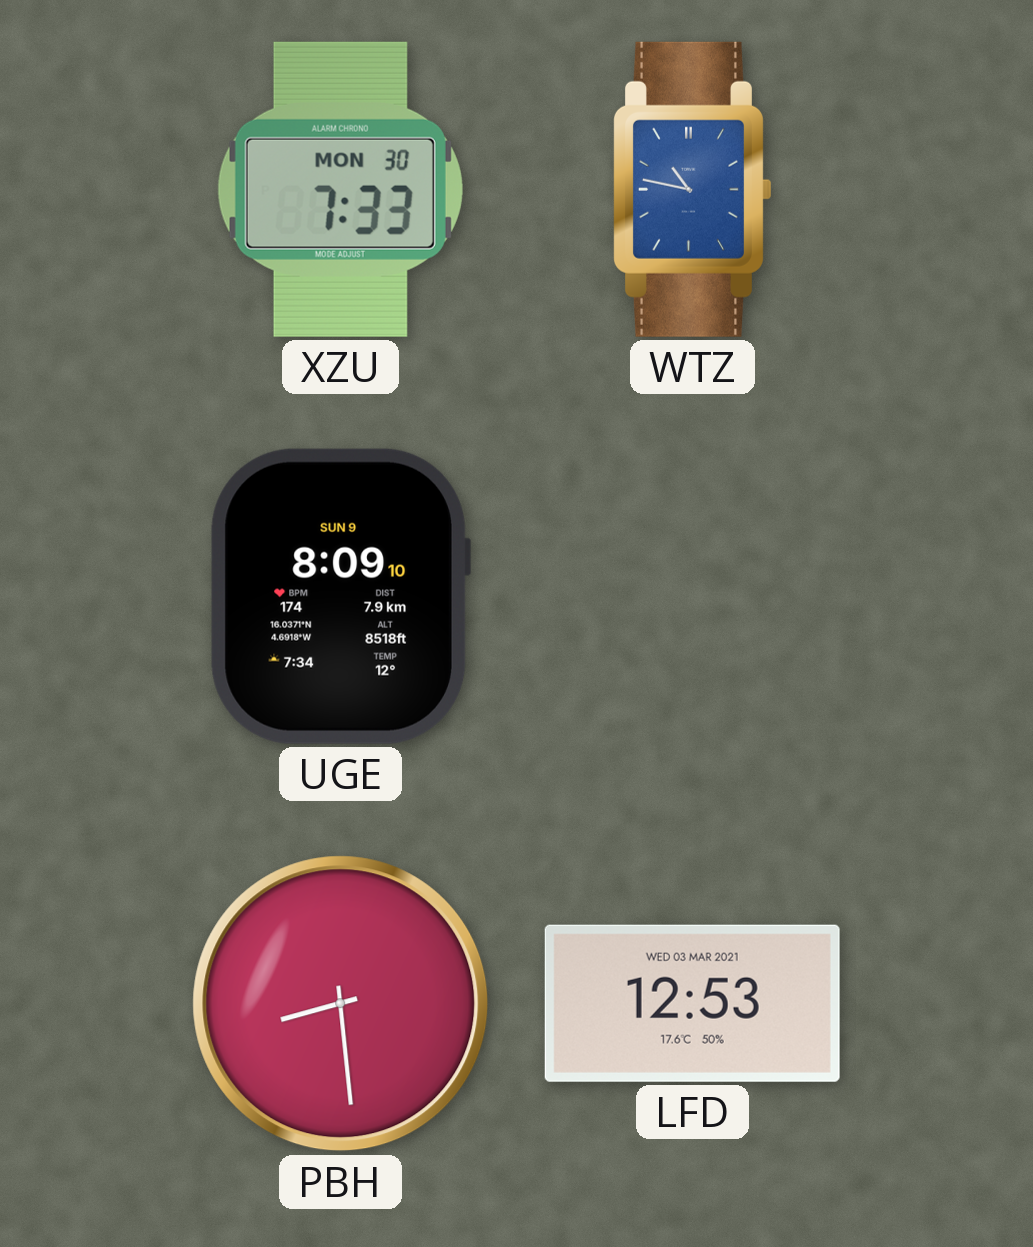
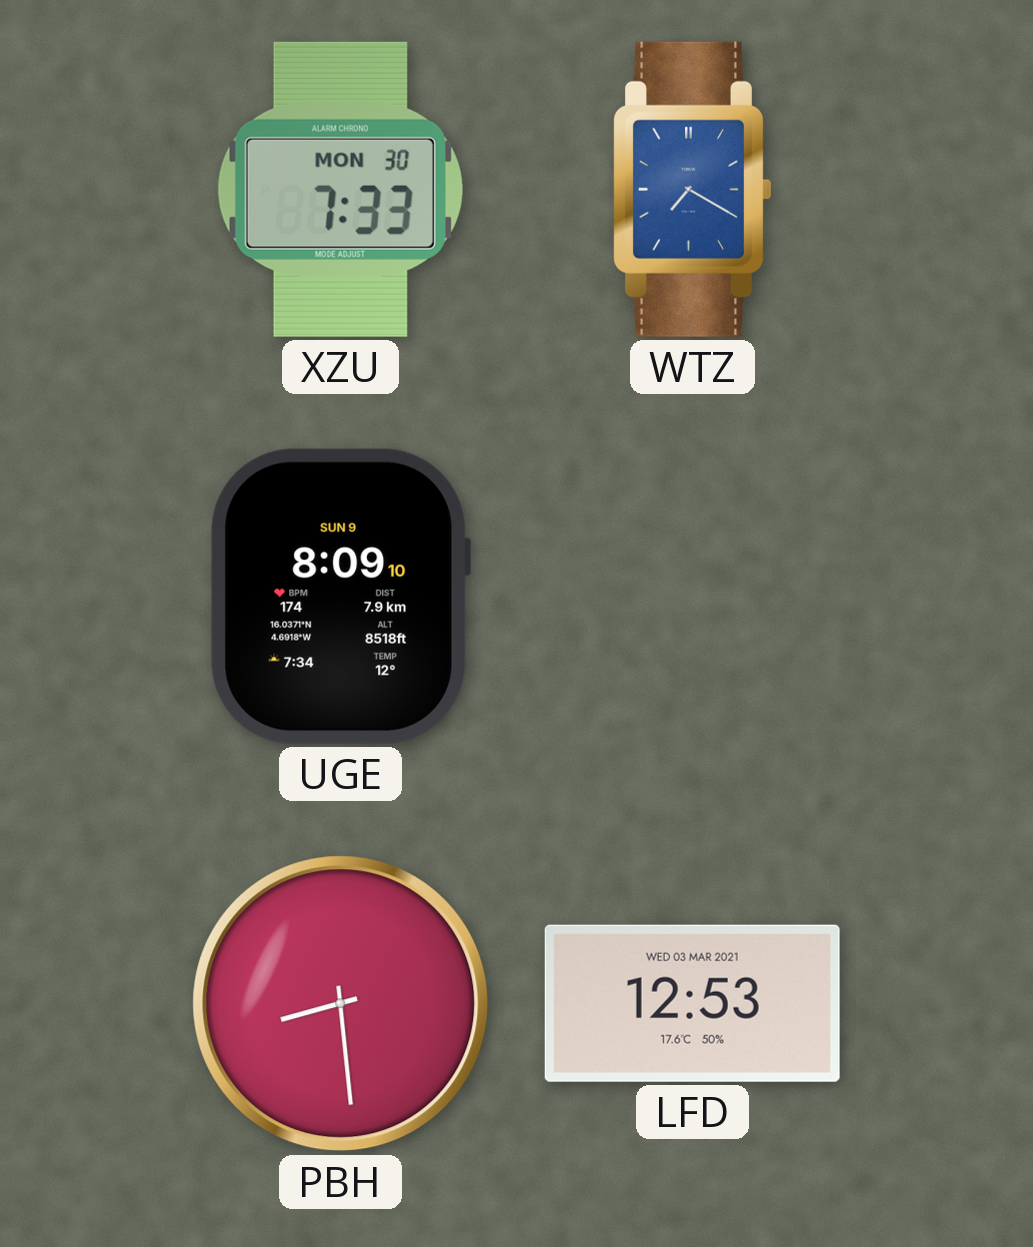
WTZ: 10:47 -> 7:20
